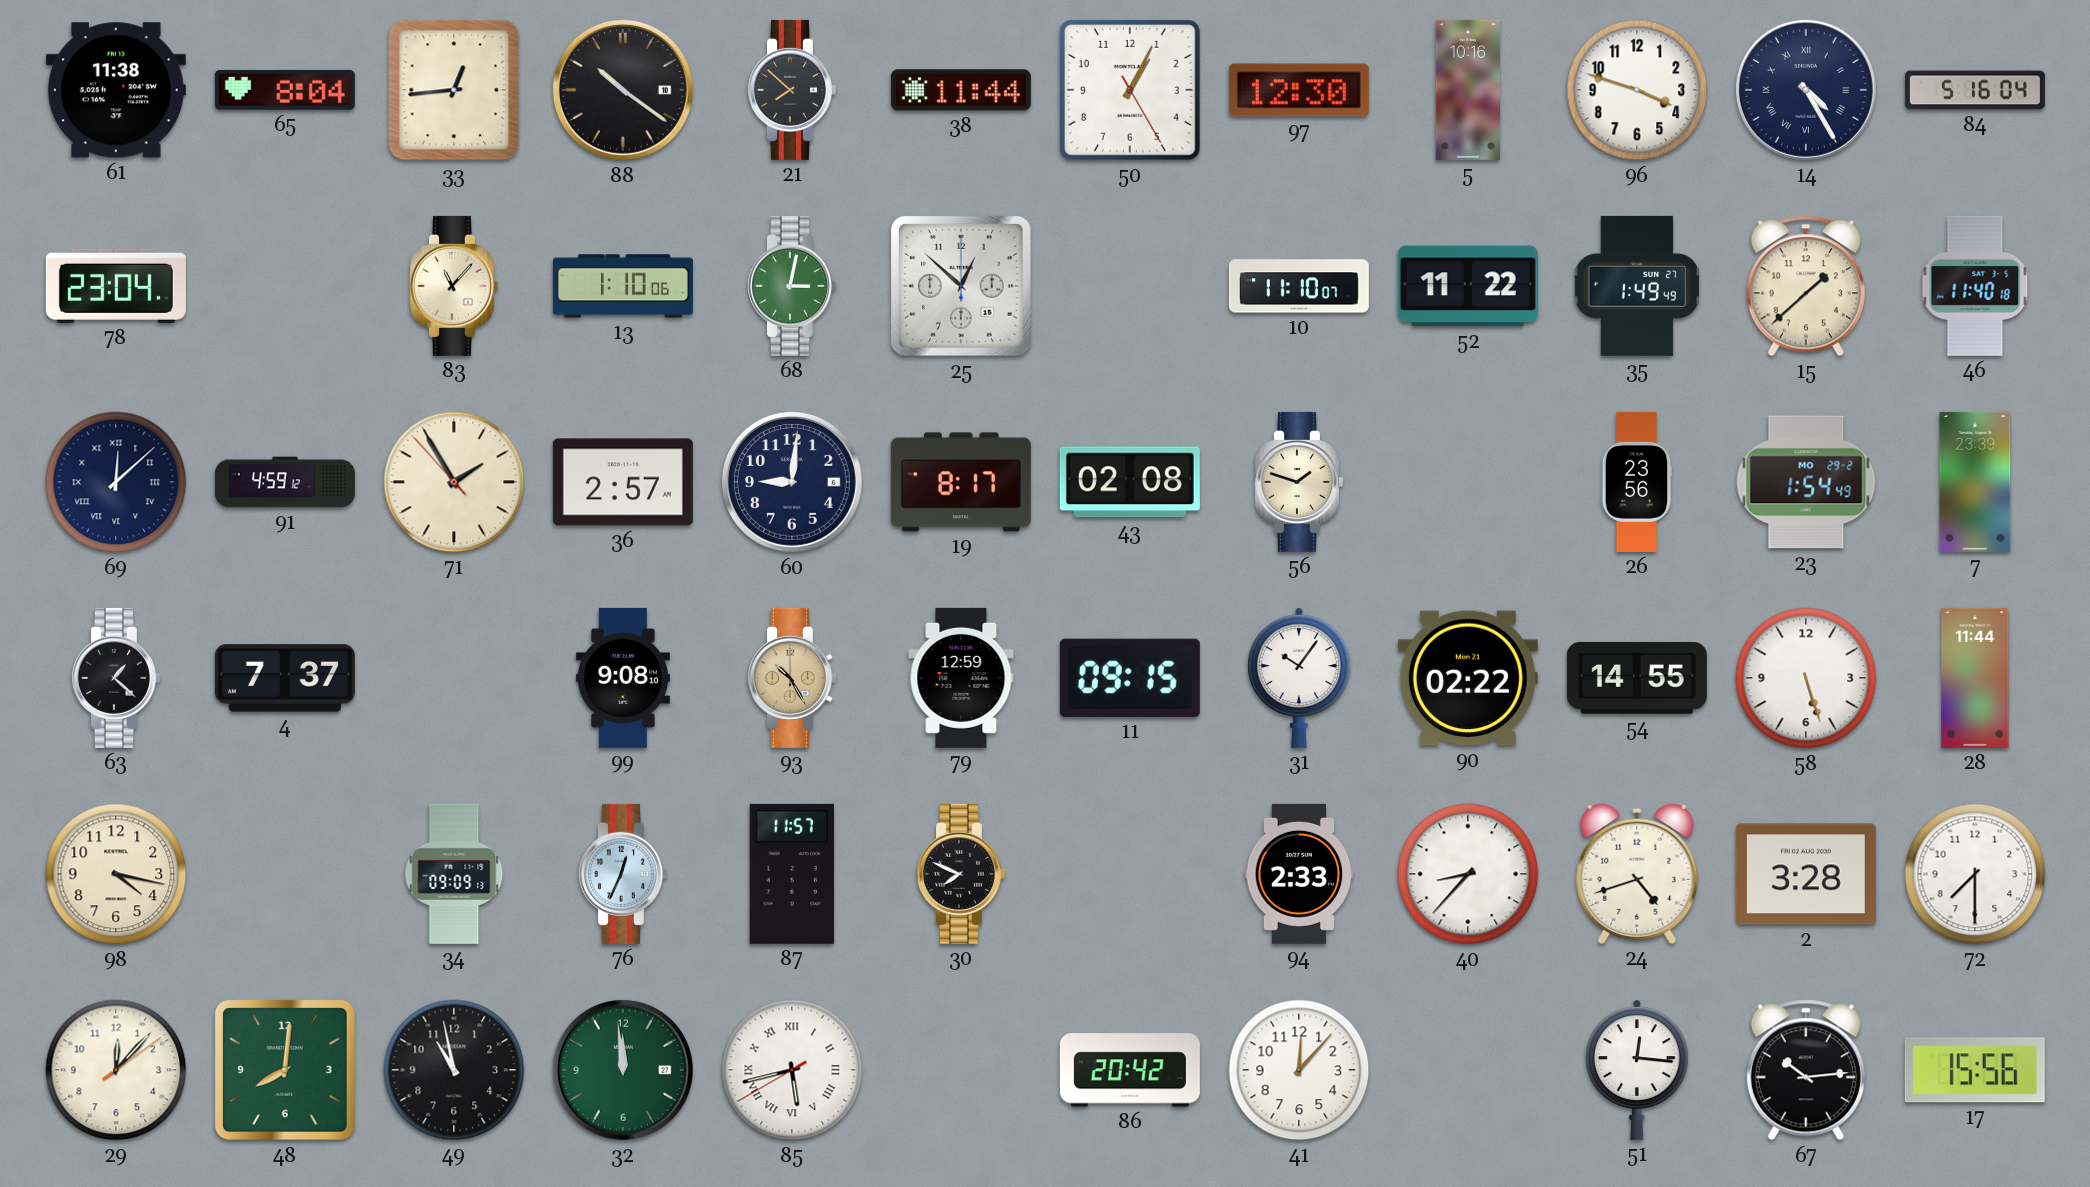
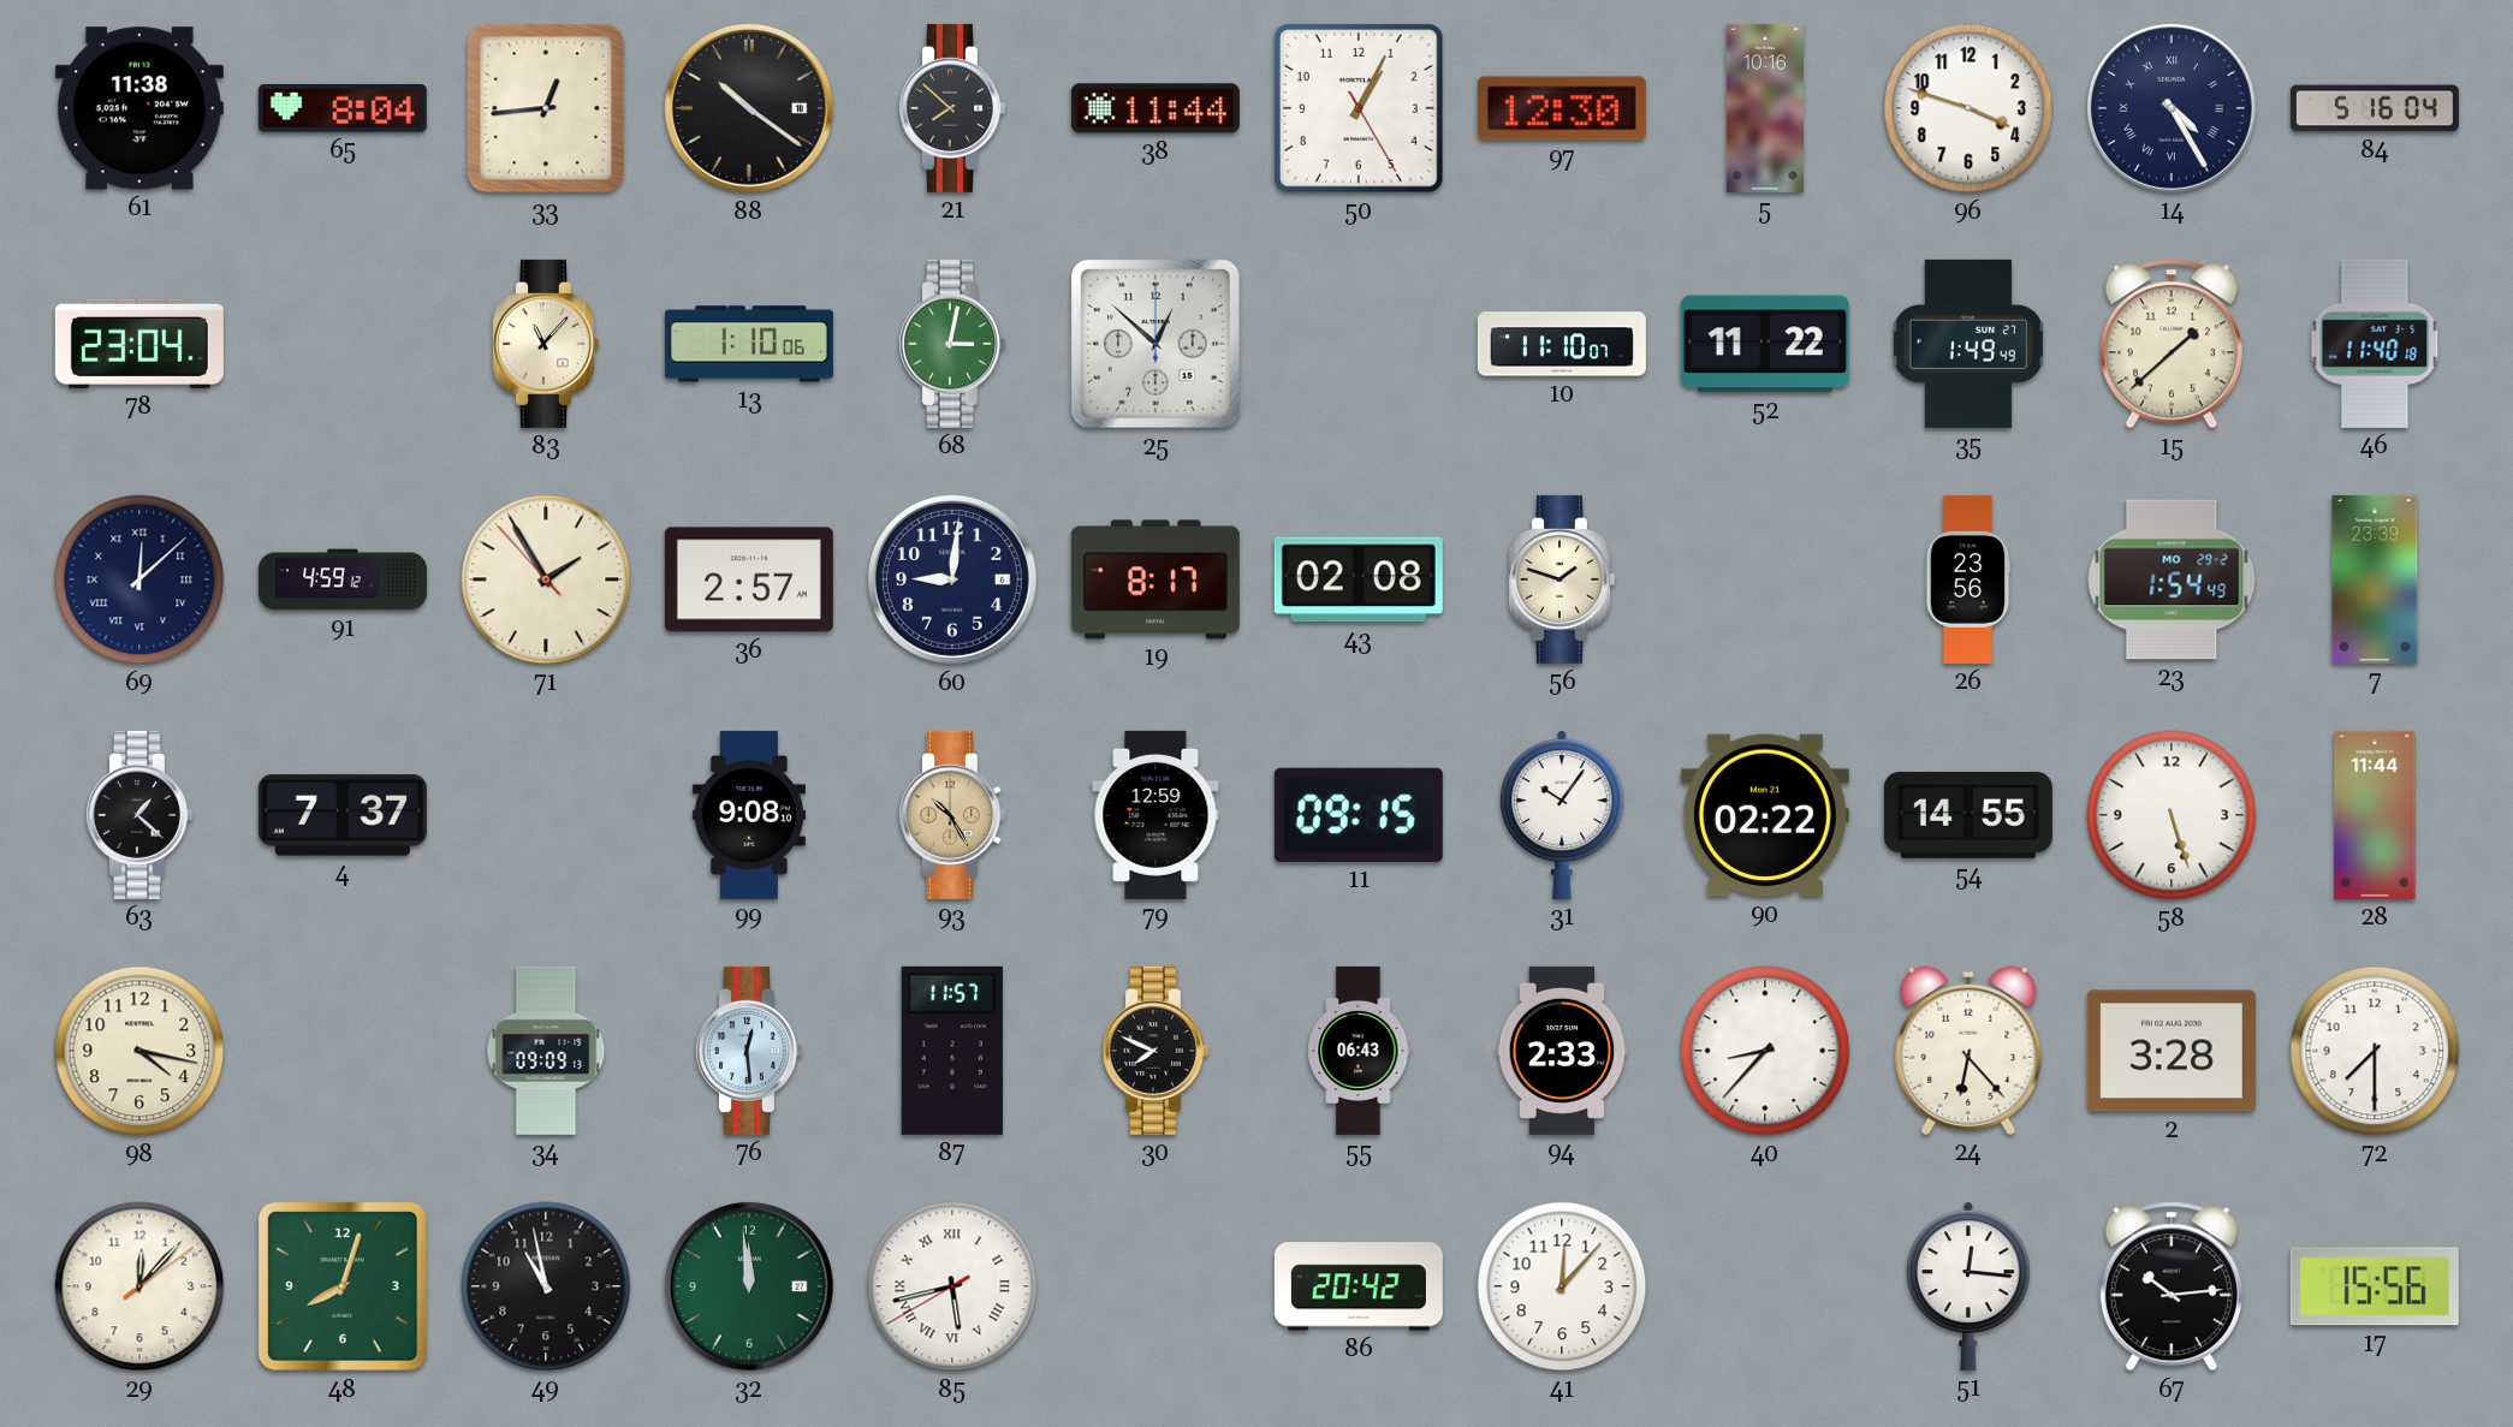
76: 12:34 -> 12:29
55: none -> 06:43
24: 4:42 -> 6:23
48: 8:01 -> 8:03
